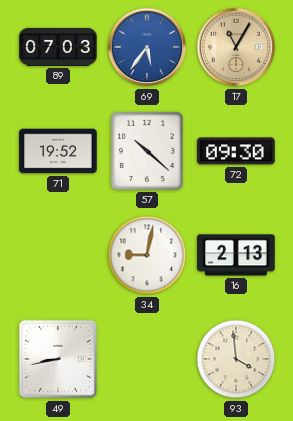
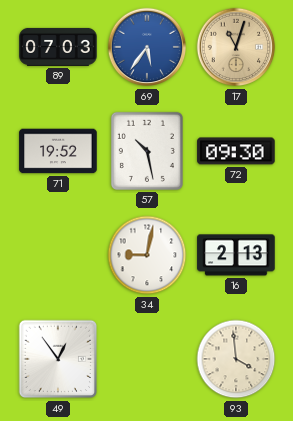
17: 11:05 -> 11:03
57: 10:22 -> 10:28
49: 8:43 -> 12:54
